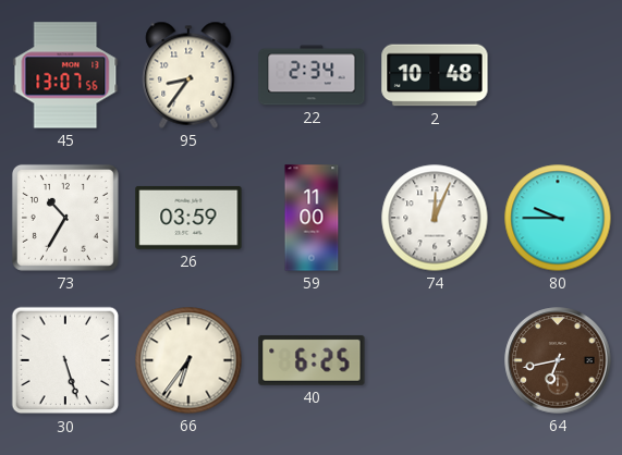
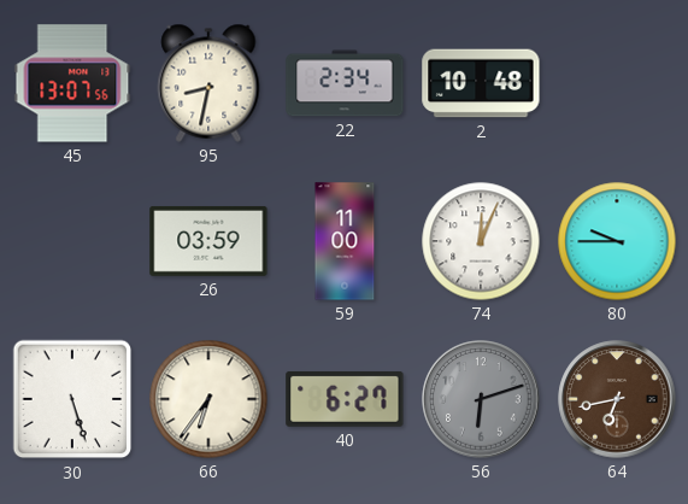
95: 8:36 -> 8:32
73: 10:35 -> none
40: 6:25 -> 6:27
56: none -> 6:12
